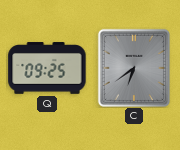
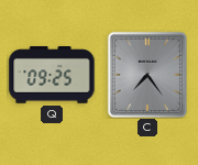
C: 6:39 -> 7:24
